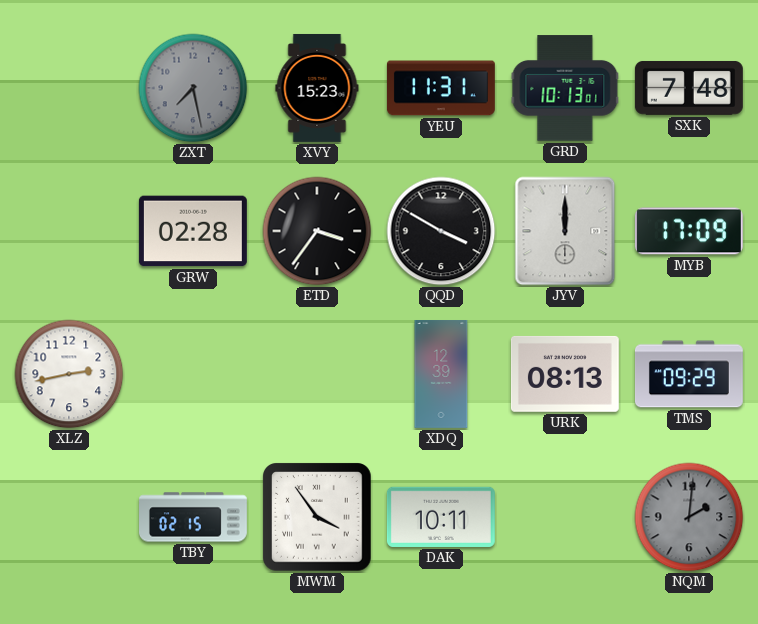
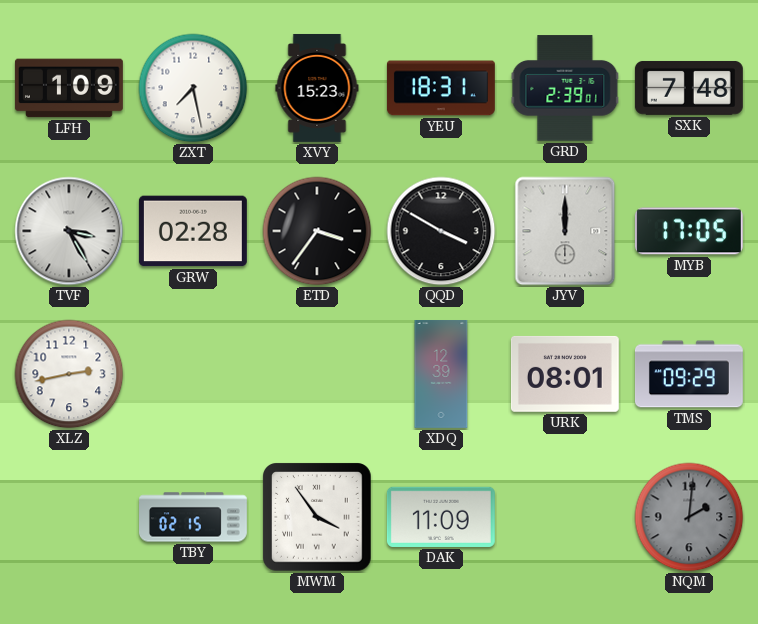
LFH: none -> 1:09
ZXT dial: grey -> white
YEU: 11:31 -> 18:31
GRD: 10:13 -> 2:39
TVF: none -> 3:25
MYB: 17:09 -> 17:05
URK: 08:13 -> 08:01
DAK: 10:11 -> 11:09
